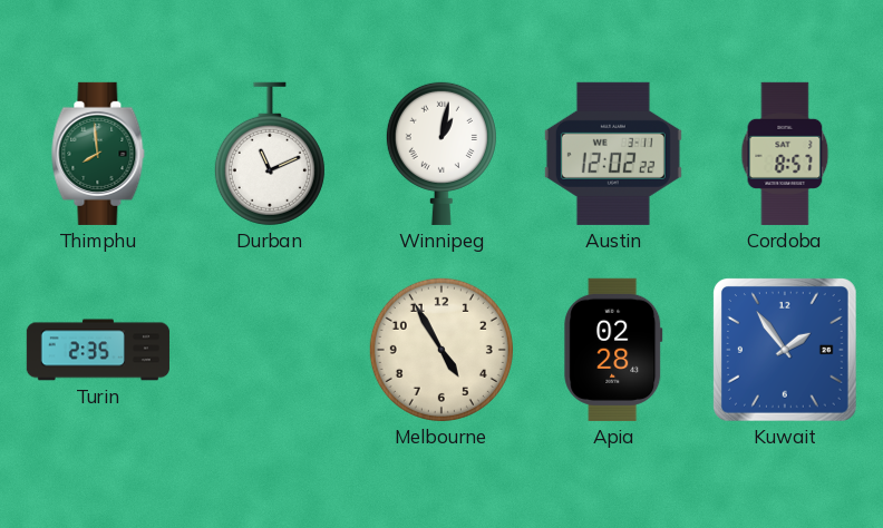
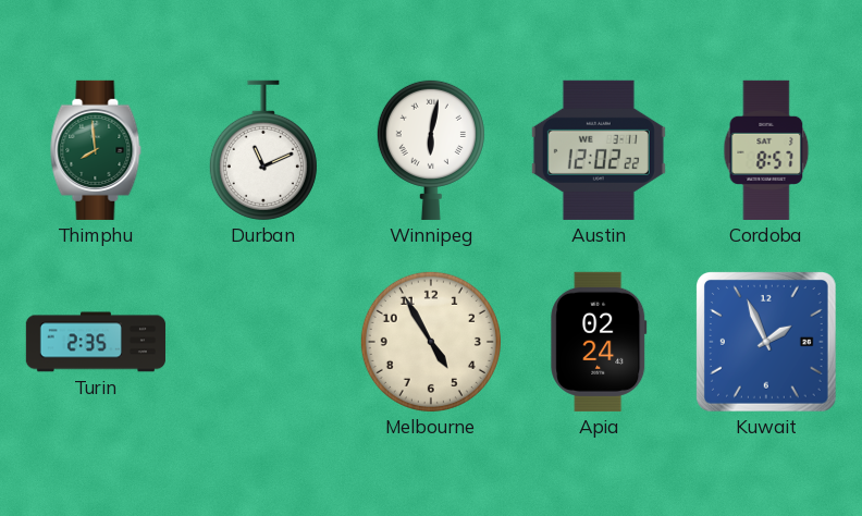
Winnipeg: 1:02 -> 6:02
Apia: 02:28 -> 02:24
Kuwait: 1:54 -> 1:56
